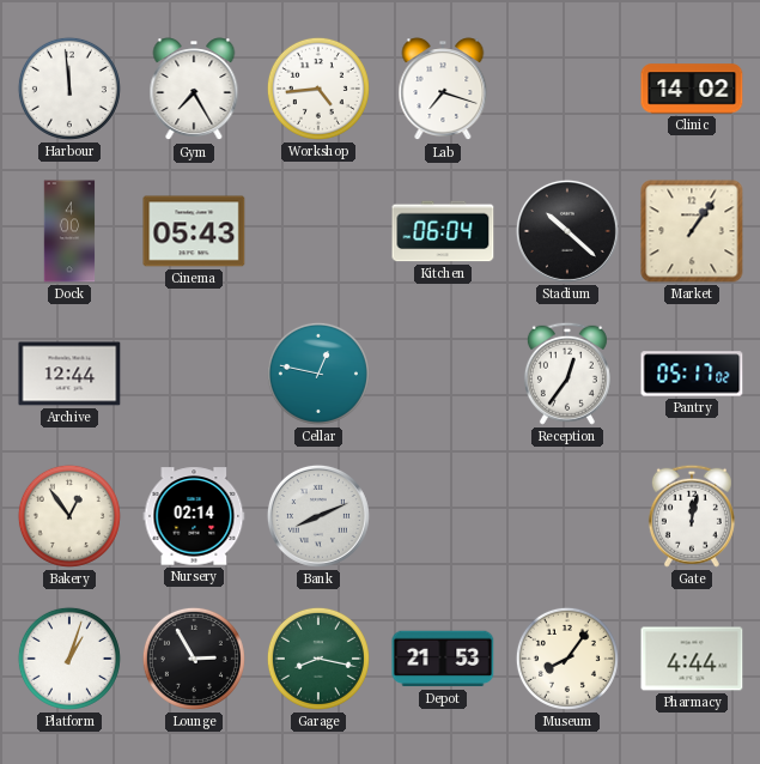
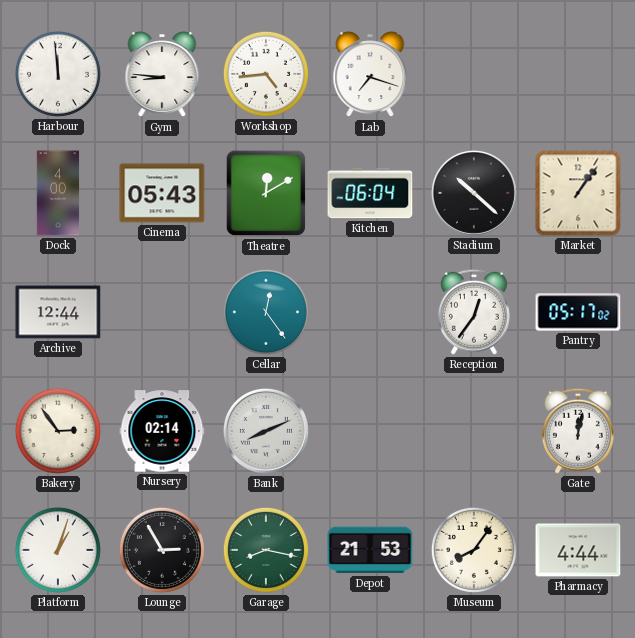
Gym: 7:25 -> 8:46
Clinic: 14:02 -> none
Theatre: none -> 12:10
Cellar: 12:47 -> 12:24
Bakery: 12:54 -> 2:54
